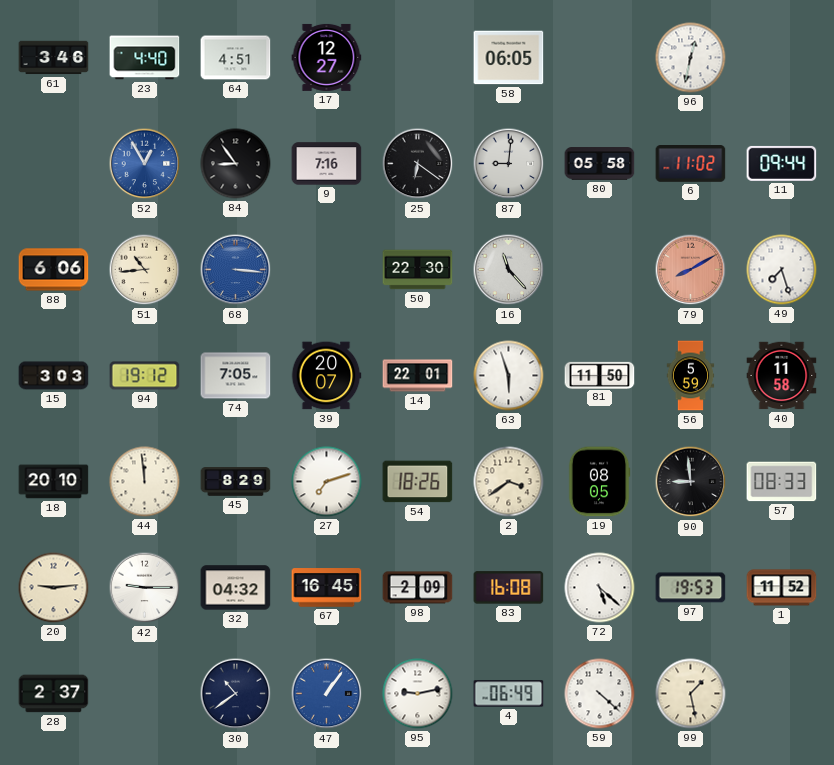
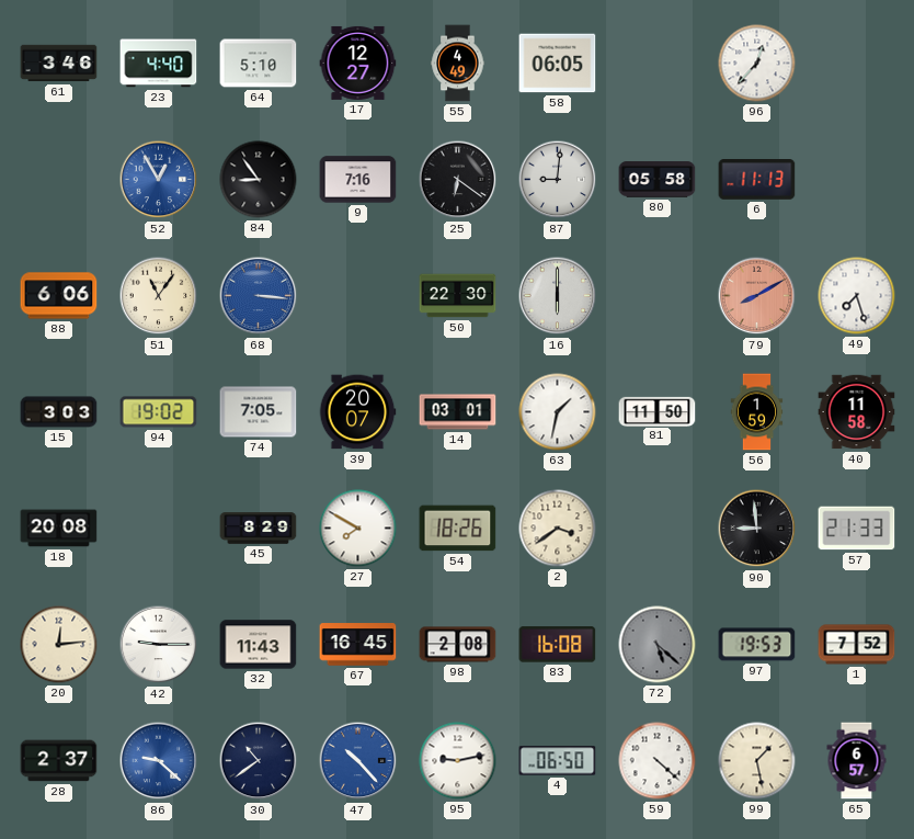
64: 4:51 -> 5:10
55: none -> 4:49
96: 12:32 -> 12:37
6: 11:02 -> 11:13
11: 09:44 -> none
51: 10:44 -> 11:06
16: 11:23 -> 6:00
94: 19:12 -> 19:02
14: 22:01 -> 03:01
63: 5:57 -> 1:32
56: 5:59 -> 1:59
18: 20:10 -> 20:08
44: 11:59 -> none
27: 7:12 -> 7:50
19: 08:05 -> none
57: 08:33 -> 21:33
20: 9:14 -> 12:14
32: 04:32 -> 11:43
98: 2:09 -> 2:08
72 dial: white -> grey
1: 11:52 -> 7:52
86: none -> 9:22
47: 1:06 -> 10:23
4: 06:49 -> 06:50
65: none -> 6:57
